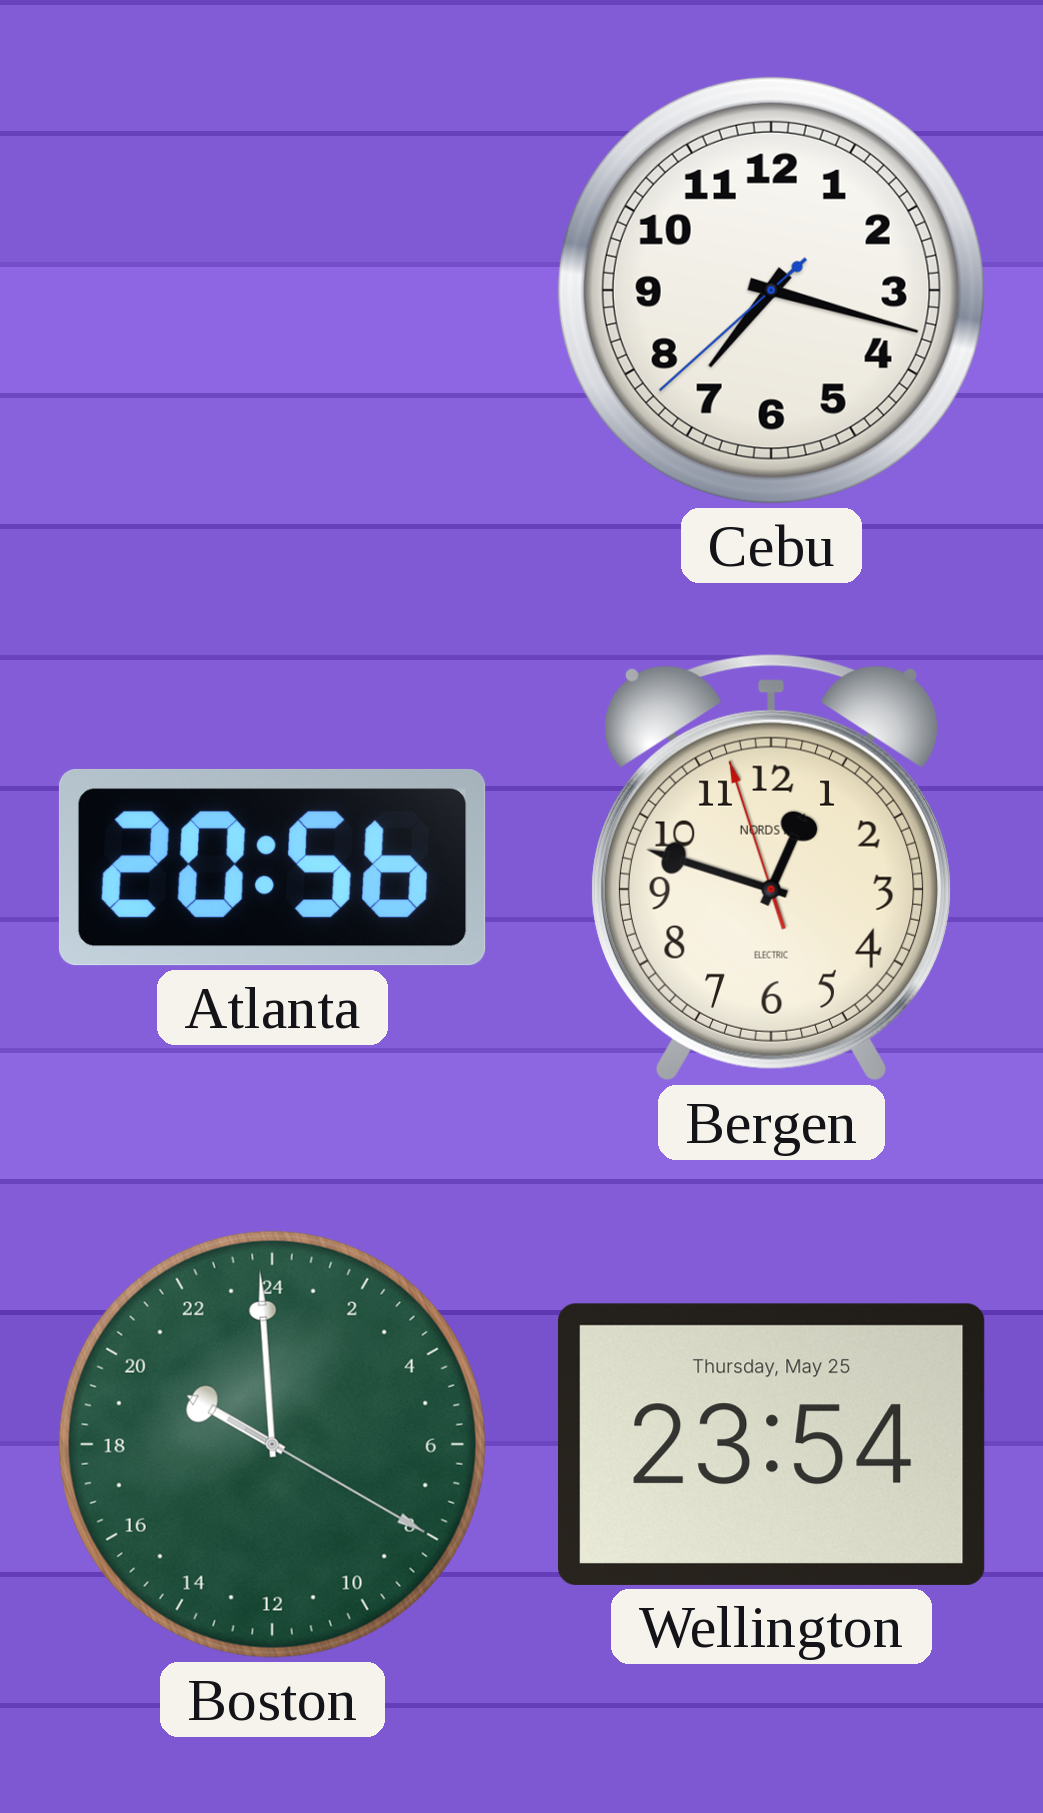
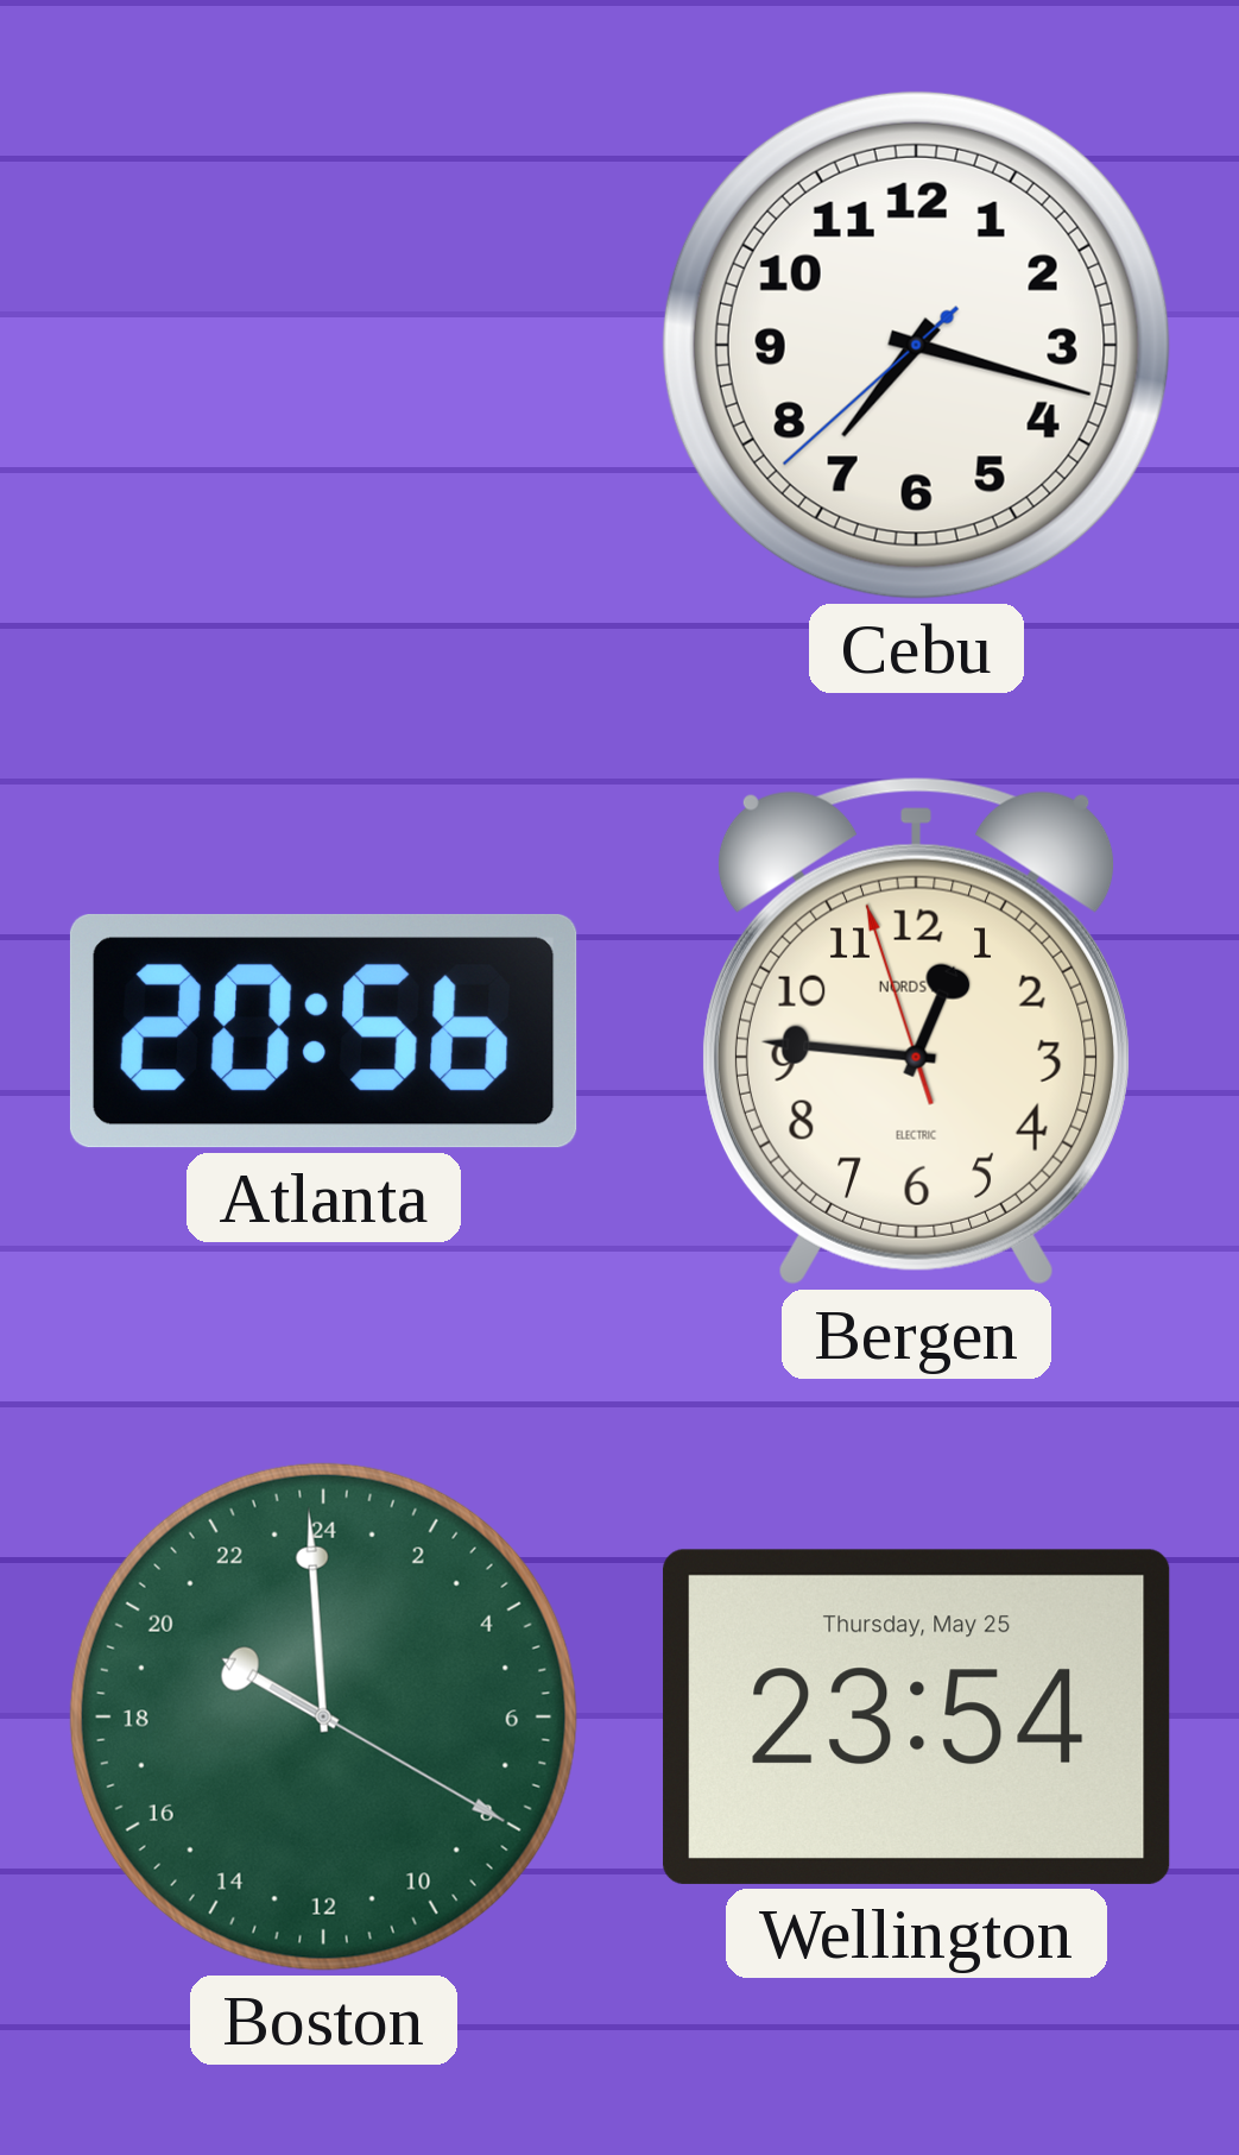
Bergen: 12:47 -> 12:45
